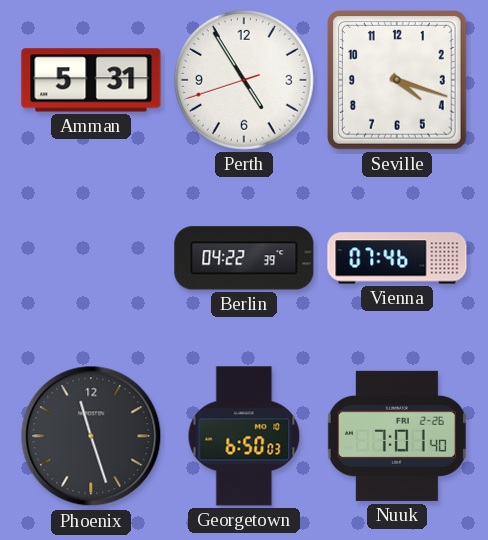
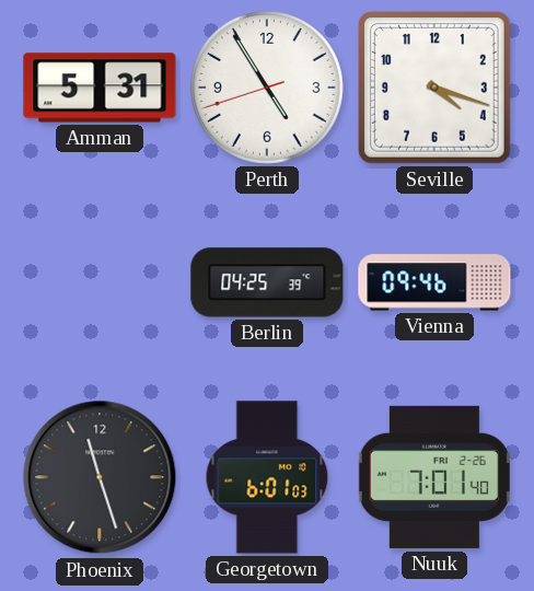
Berlin: 04:22 -> 04:25
Vienna: 07:46 -> 09:46
Georgetown: 6:50 -> 6:01
